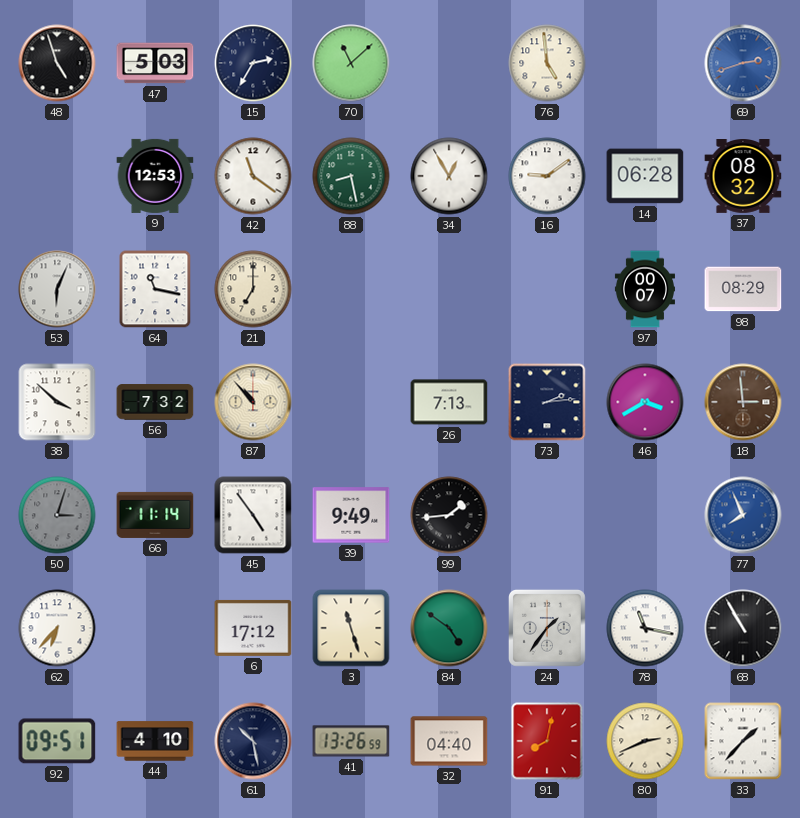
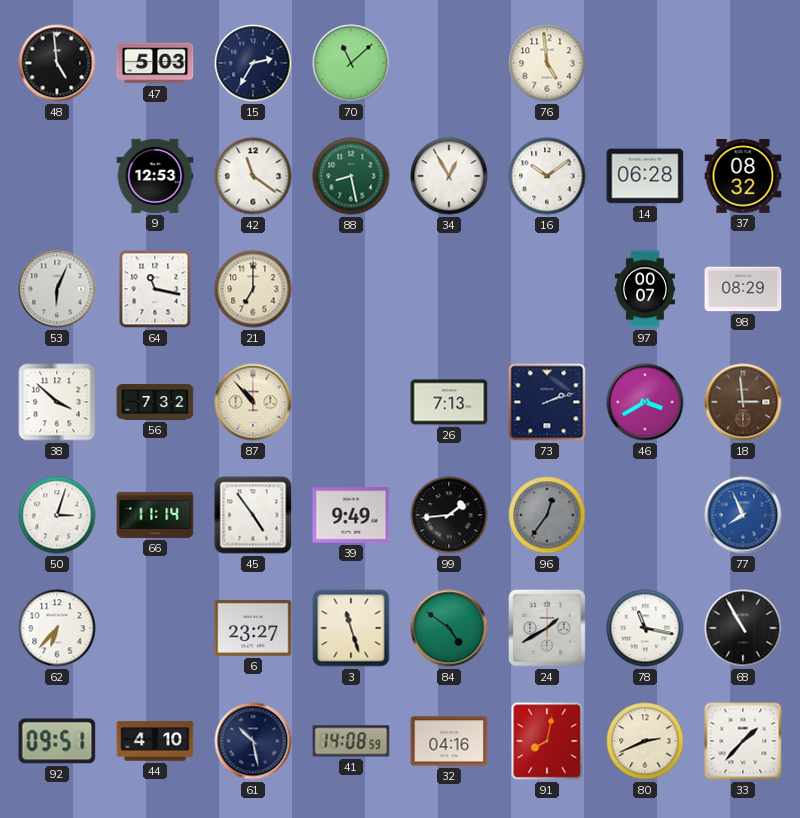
48: 4:57 -> 4:59
69: 2:42 -> none
16: 9:09 -> 10:09
73: 2:14 -> 2:12
50 dial: grey -> white
96: none -> 12:36
6: 17:12 -> 23:27
24: 1:36 -> 1:40
41: 13:26 -> 14:08
32: 04:40 -> 04:16
